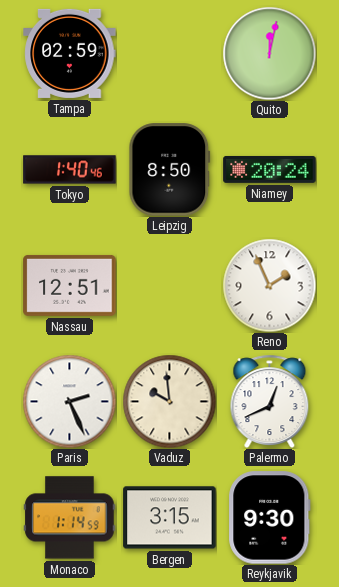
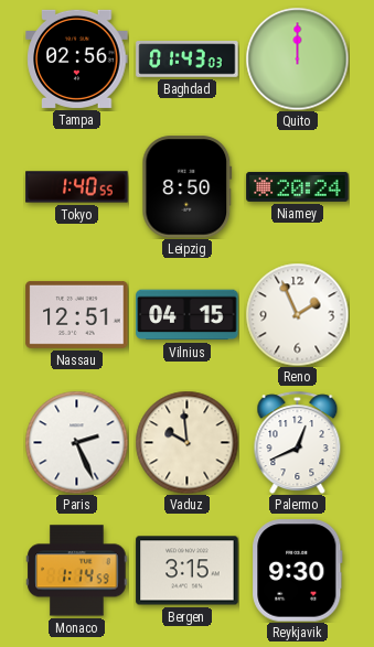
Tampa: 02:59 -> 02:56
Baghdad: none -> 01:43
Quito: 12:02 -> 12:00
Tokyo: 1:40:46 -> 1:40:55
Vilnius: none -> 04:15
